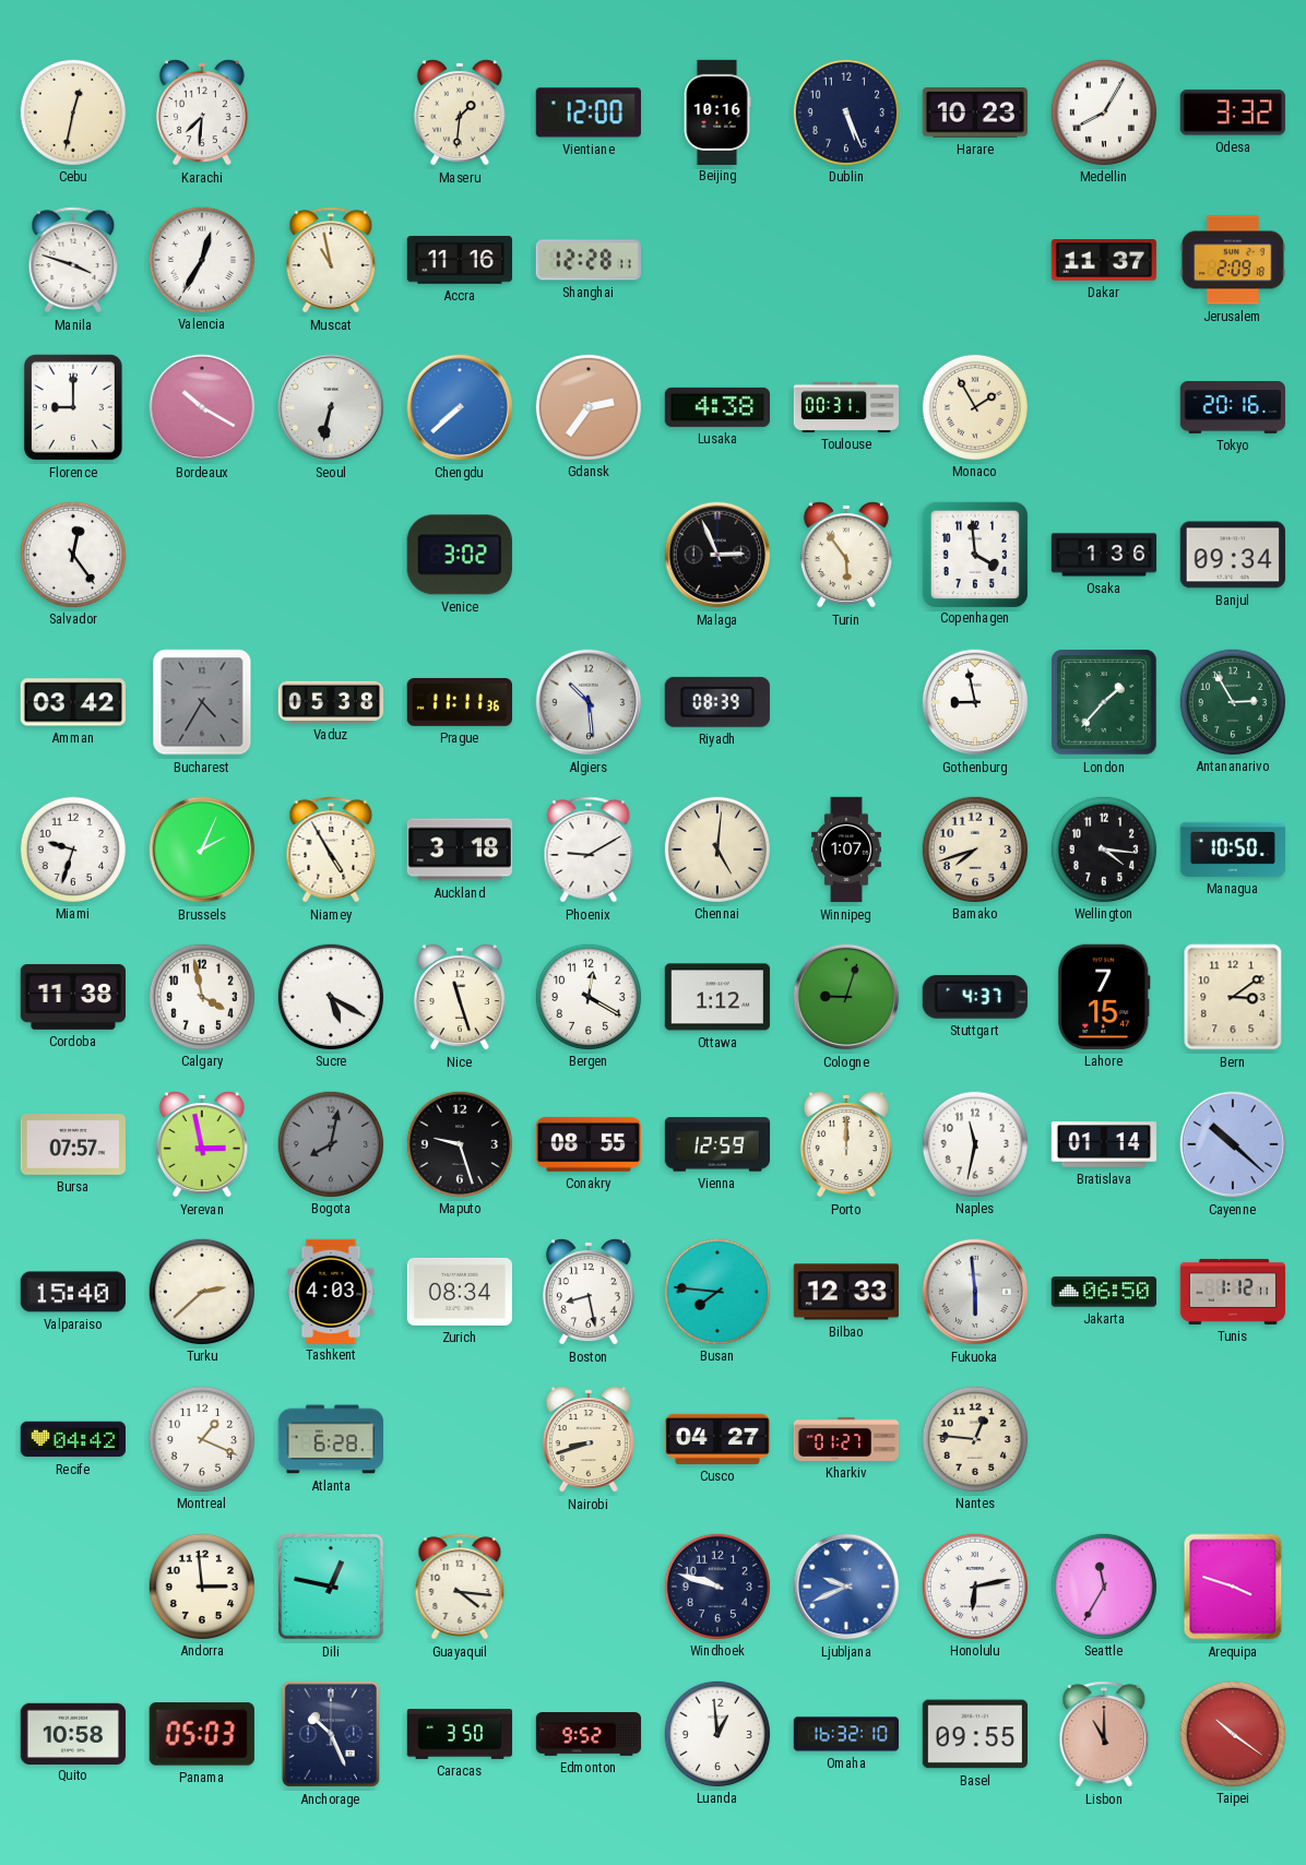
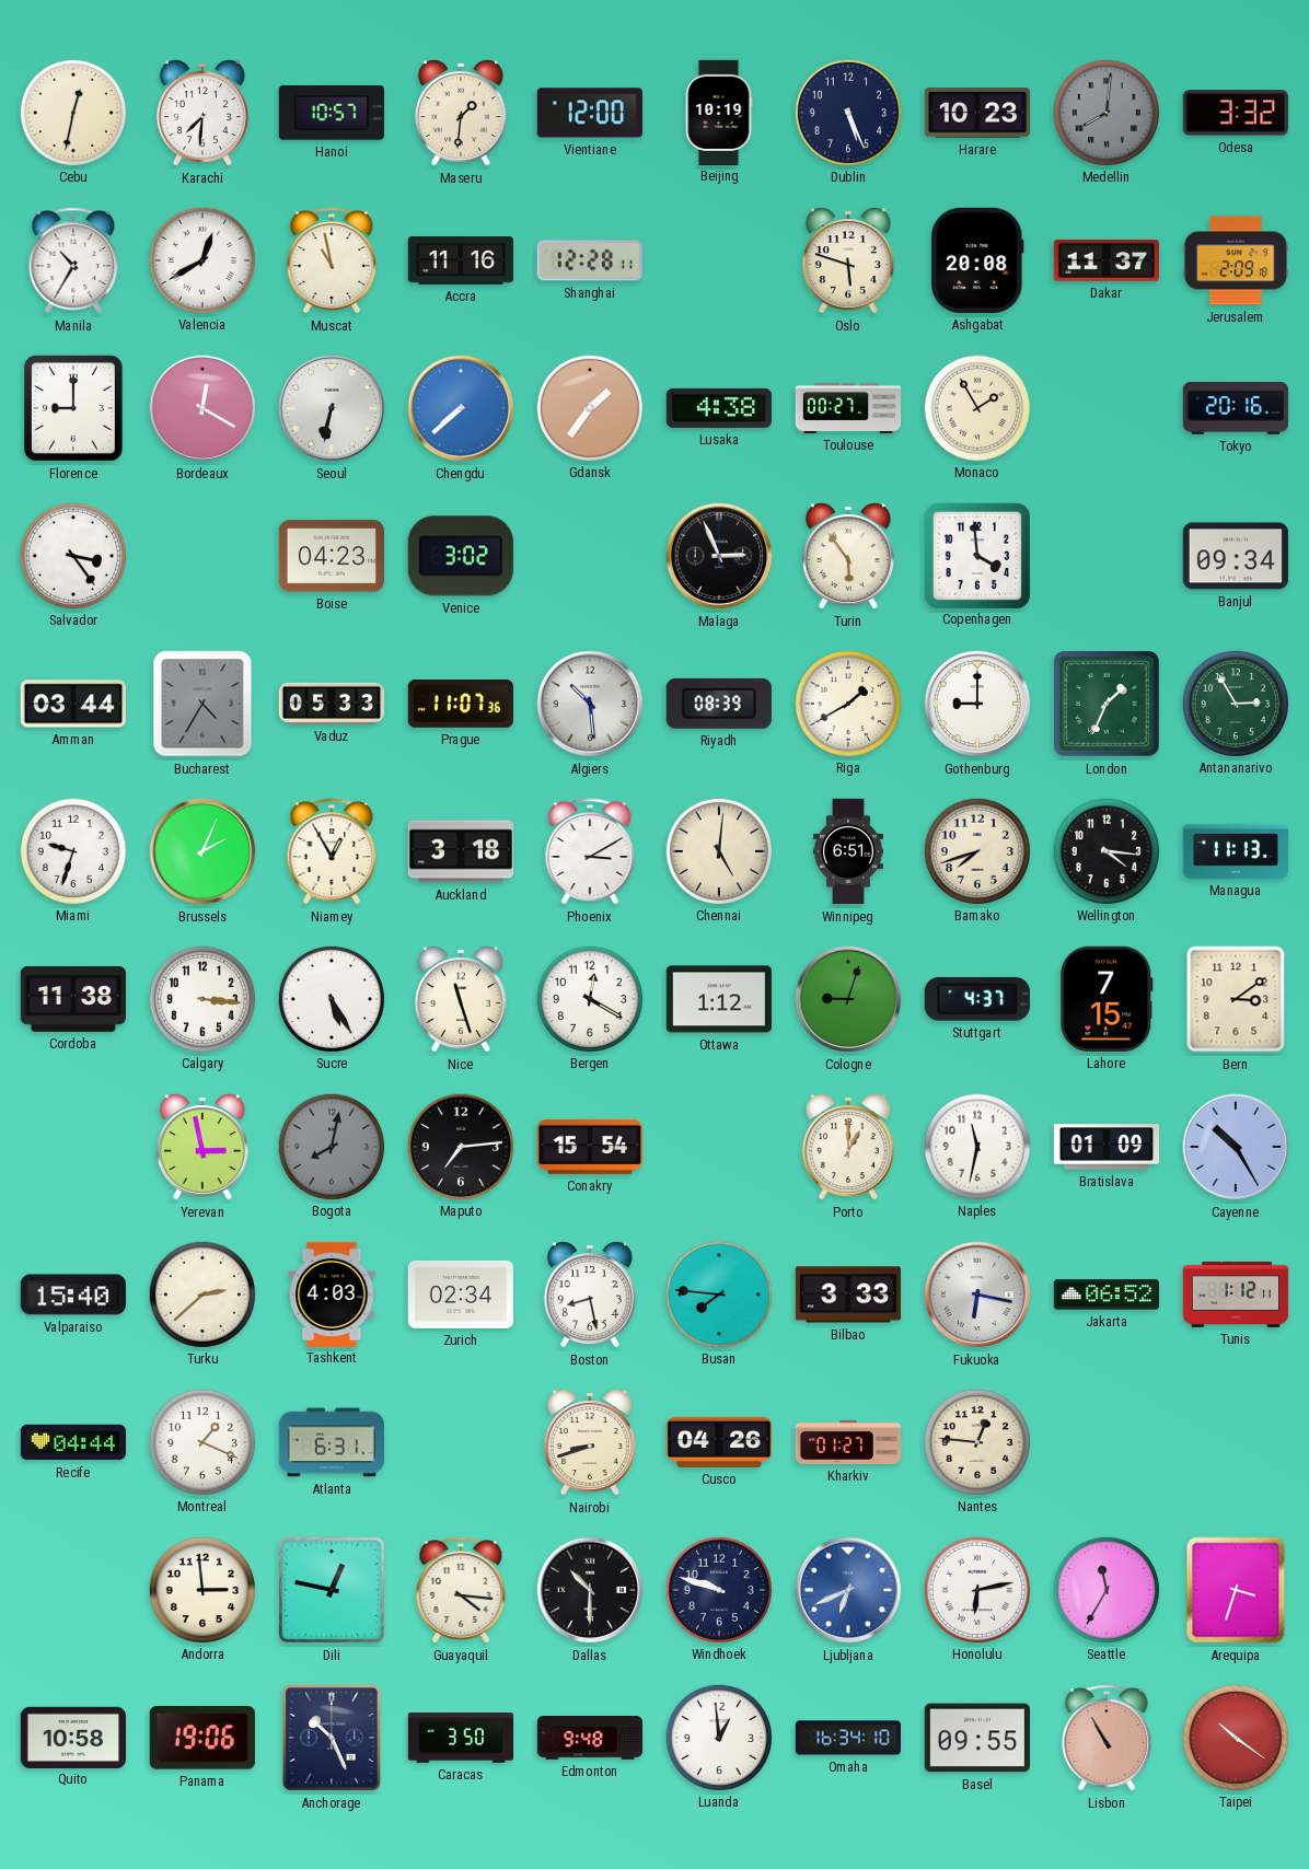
Hanoi: none -> 10:57
Beijing: 10:16 -> 10:19
Medellin: 8:05 -> 8:01
Medellin dial: white -> grey
Manila: 3:48 -> 10:35
Valencia: 12:35 -> 12:40
Oslo: none -> 5:48
Ashgabat: none -> 20:08
Bordeaux: 10:20 -> 12:20
Gdansk: 2:36 -> 1:36
Toulouse: 00:31 -> 00:27
Salvador: 12:24 -> 3:24
Boise: none -> 04:23
Osaka: 1:36 -> none
Amman: 03:42 -> 03:44
Vaduz: 05:38 -> 05:33
Prague: 11:11 -> 11:07
Riga: none -> 1:40
Gothenburg: 8:58 -> 9:00
London: 1:37 -> 1:34
Niamey: 4:55 -> 12:55
Phoenix: 9:10 -> 3:10
Winnipeg: 1:07 -> 6:51
Managua: 10:50 -> 11:13
Calgary: 3:58 -> 3:16
Sucre: 5:20 -> 5:25
Bursa: 07:57 -> none
Maputo: 9:27 -> 7:14
Conakry: 08:55 -> 15:54
Vienna: 12:59 -> none
Porto: 12:00 -> 1:00
Bratislava: 01:14 -> 01:09
Cayenne: 10:22 -> 10:25
Zurich: 08:34 -> 02:34
Bilbao: 12:33 -> 3:33
Fukuoka: 5:59 -> 6:17
Jakarta: 06:50 -> 06:52
Recife: 04:42 -> 04:44
Atlanta: 6:28 -> 6:31
Cusco: 04:27 -> 04:26
Dallas: none -> 10:30
Ljubljana: 9:41 -> 6:41
Arequipa: 3:48 -> 3:33
Panama: 05:03 -> 19:06
Edmonton: 9:52 -> 9:48
Omaha: 16:32 -> 16:34
Lisbon: 11:00 -> 10:55
